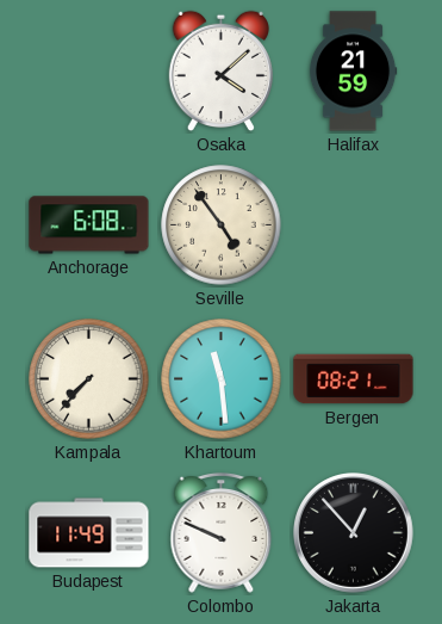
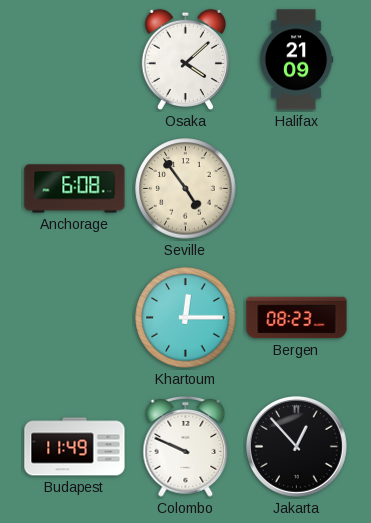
Halifax: 21:59 -> 21:09
Kampala: 7:37 -> none
Khartoum: 11:29 -> 12:15
Bergen: 08:21 -> 08:23
